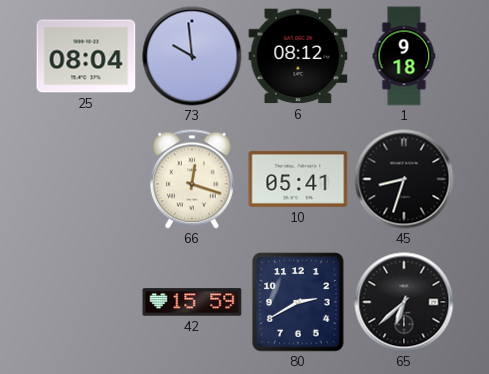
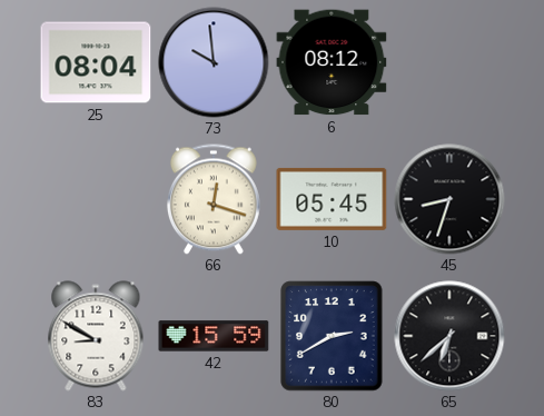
1: 9:18 -> none
10: 05:41 -> 05:45
83: none -> 8:50
